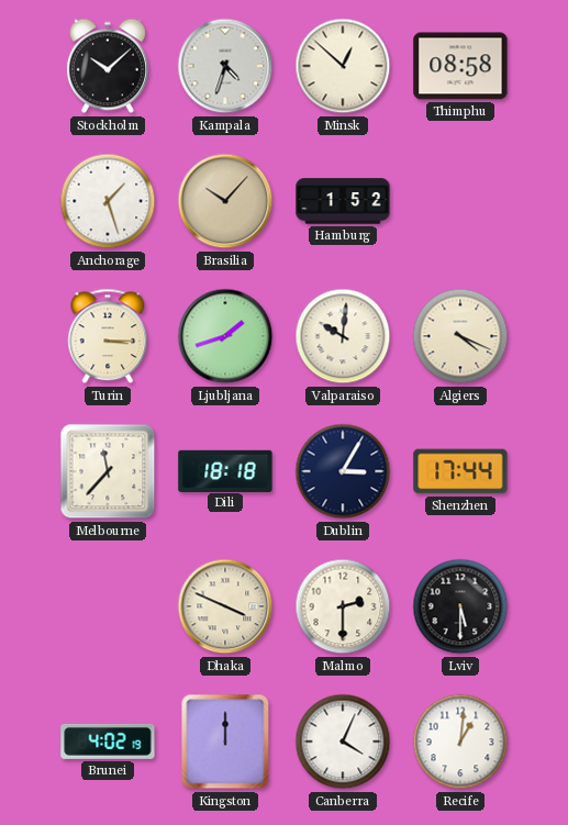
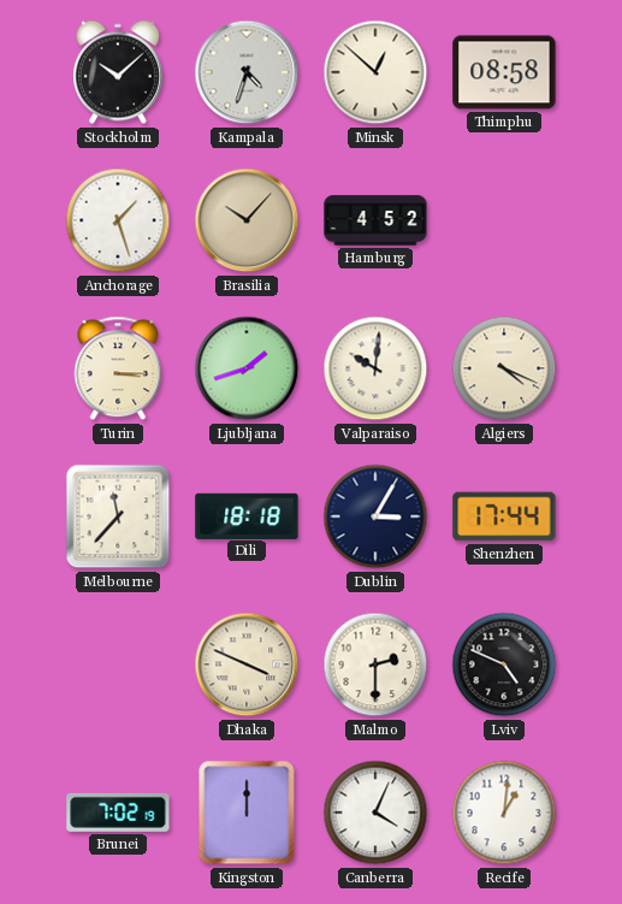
Hamburg: 1:52 -> 4:52
Lviv: 5:30 -> 4:49
Brunei: 4:02 -> 7:02
